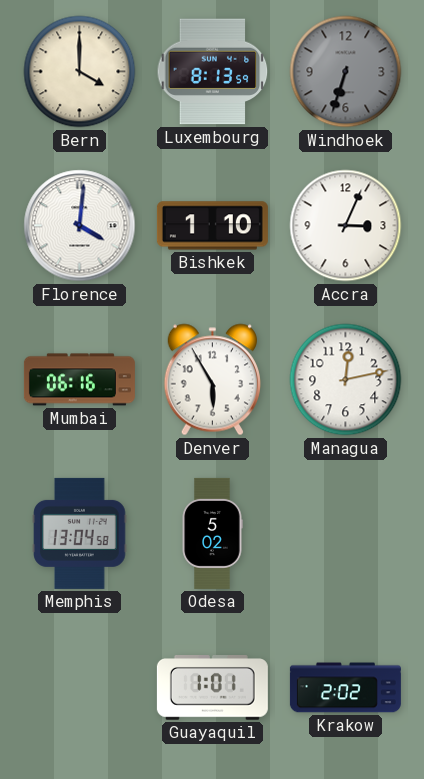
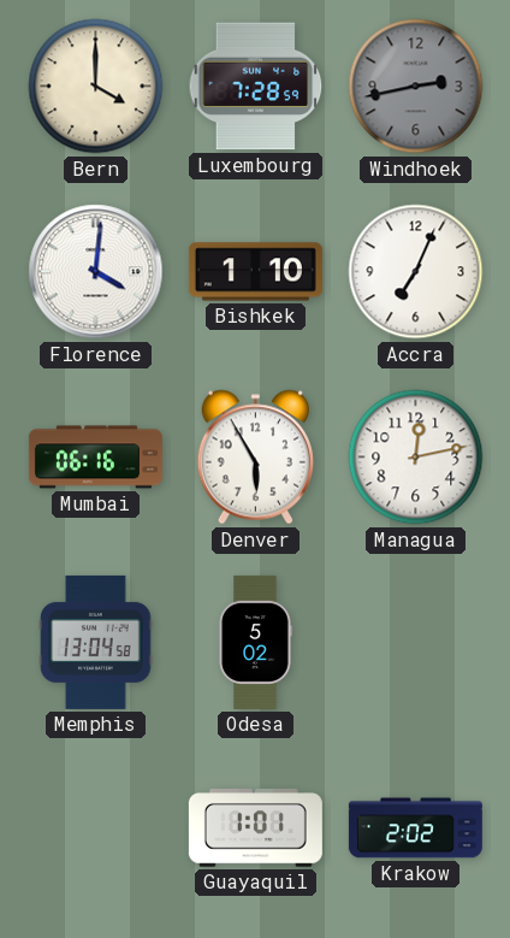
Luxembourg: 8:13 -> 7:28
Windhoek: 6:33 -> 2:43
Accra: 3:04 -> 7:04
